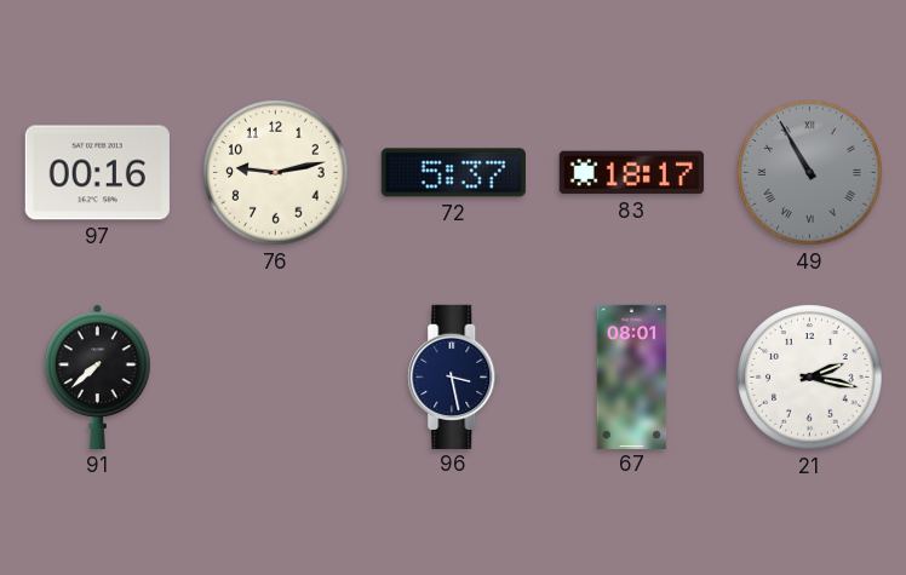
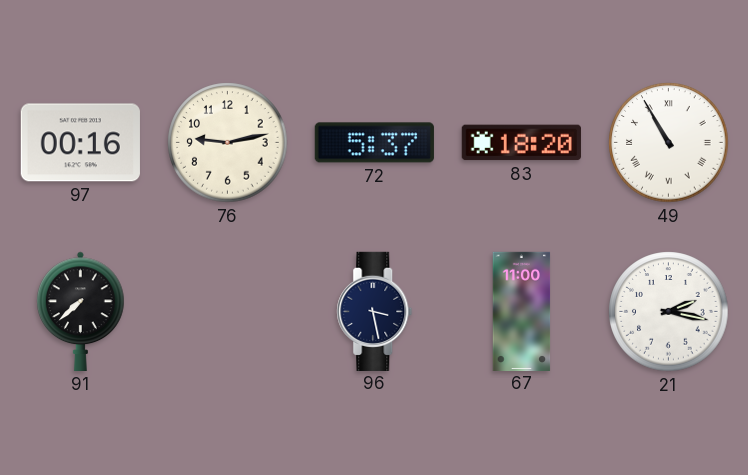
83: 18:17 -> 18:20
49 dial: grey -> white
67: 08:01 -> 11:00
